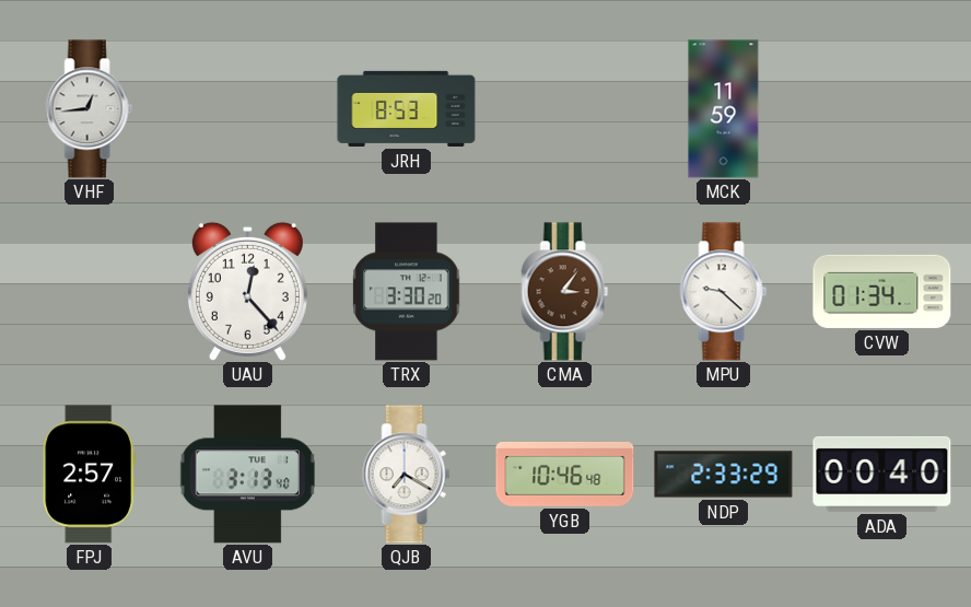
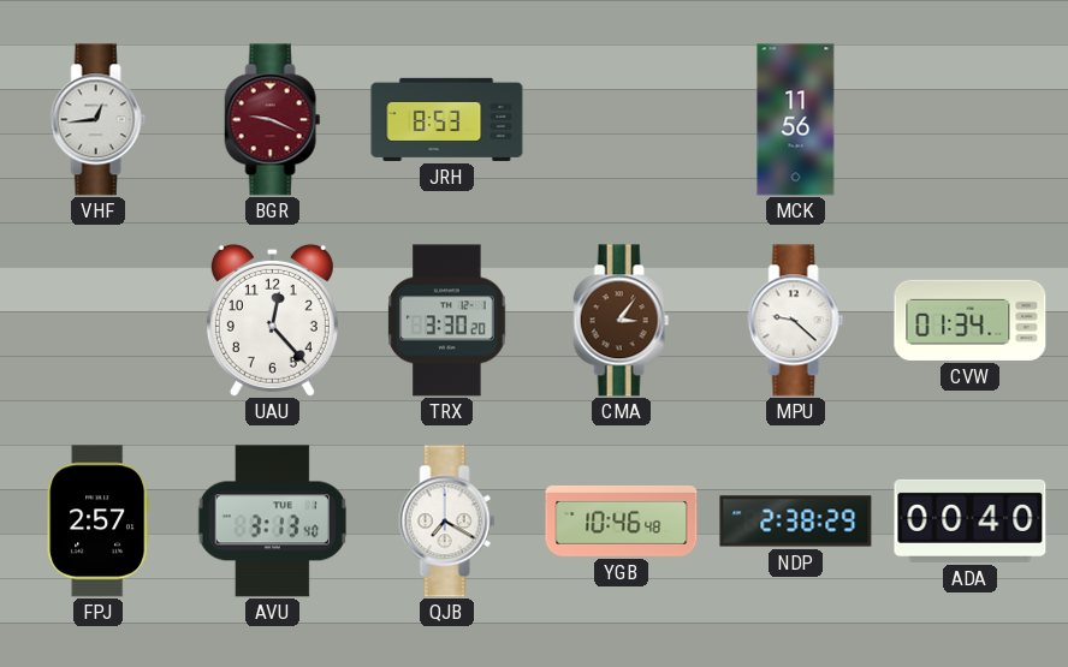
BGR: none -> 9:19
MCK: 11:59 -> 11:56
NDP: 2:33 -> 2:38
